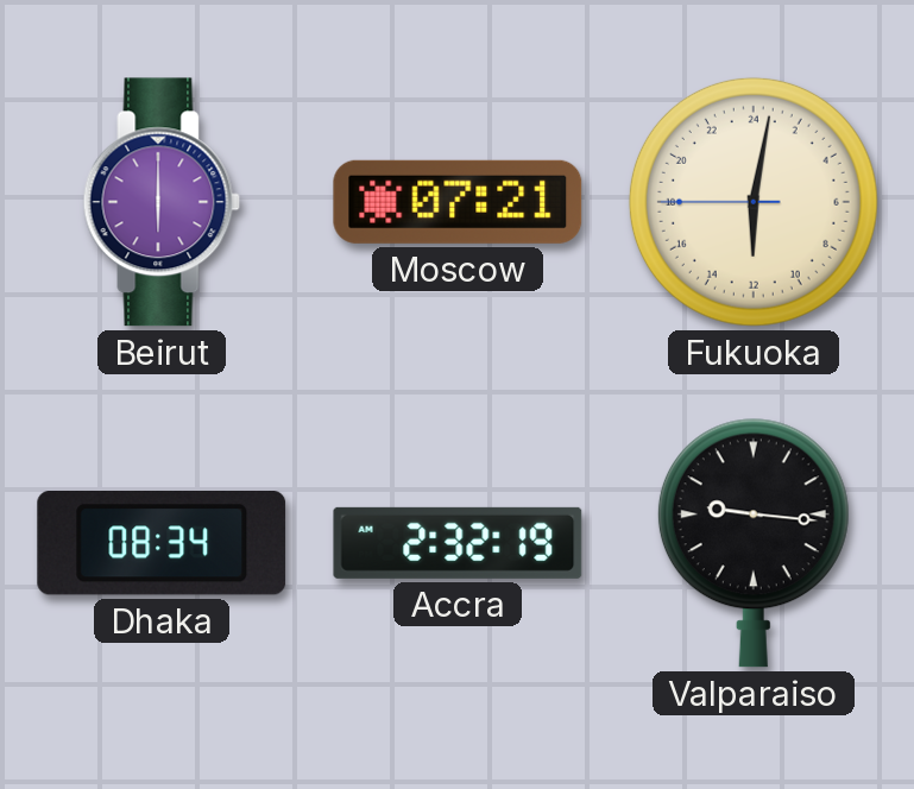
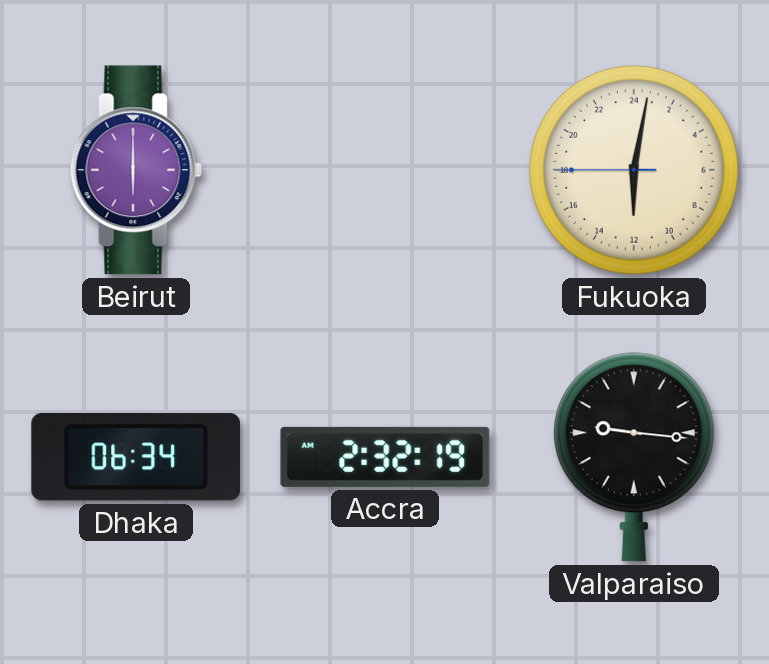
Moscow: 07:21 -> none
Dhaka: 08:34 -> 06:34
